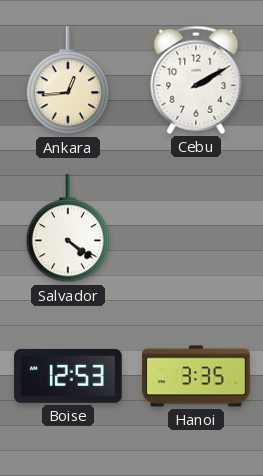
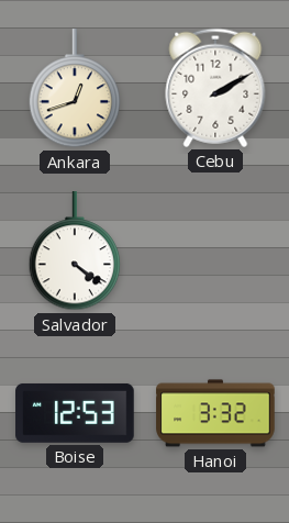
Ankara: 12:44 -> 12:42
Hanoi: 3:35 -> 3:32
